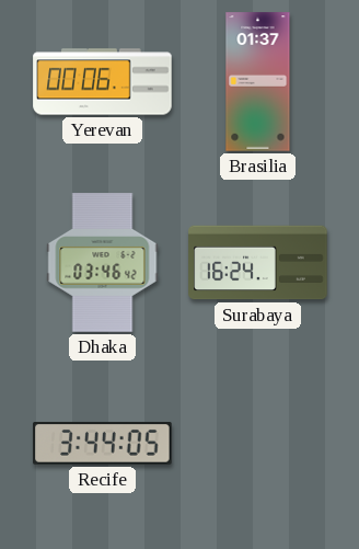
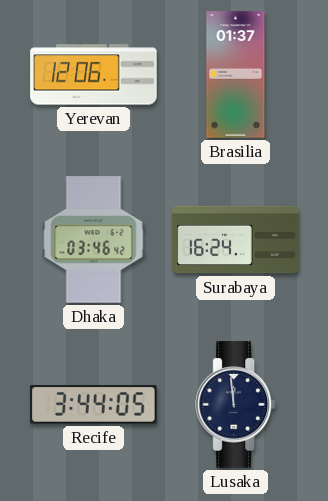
Yerevan: 00:06 -> 12:06
Lusaka: none -> 11:59
